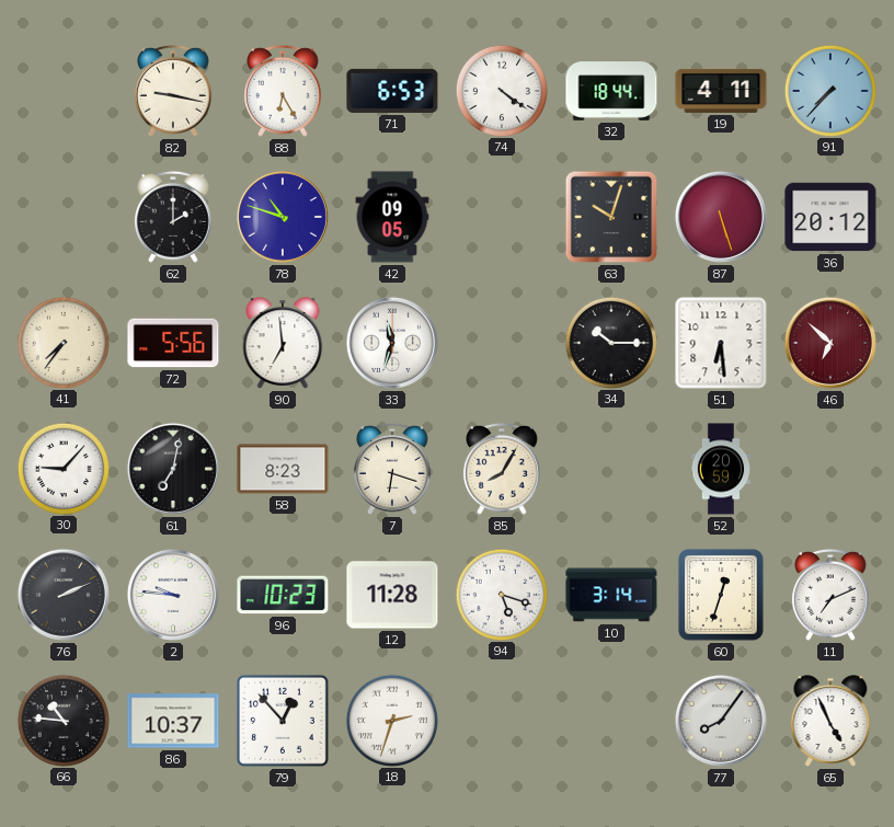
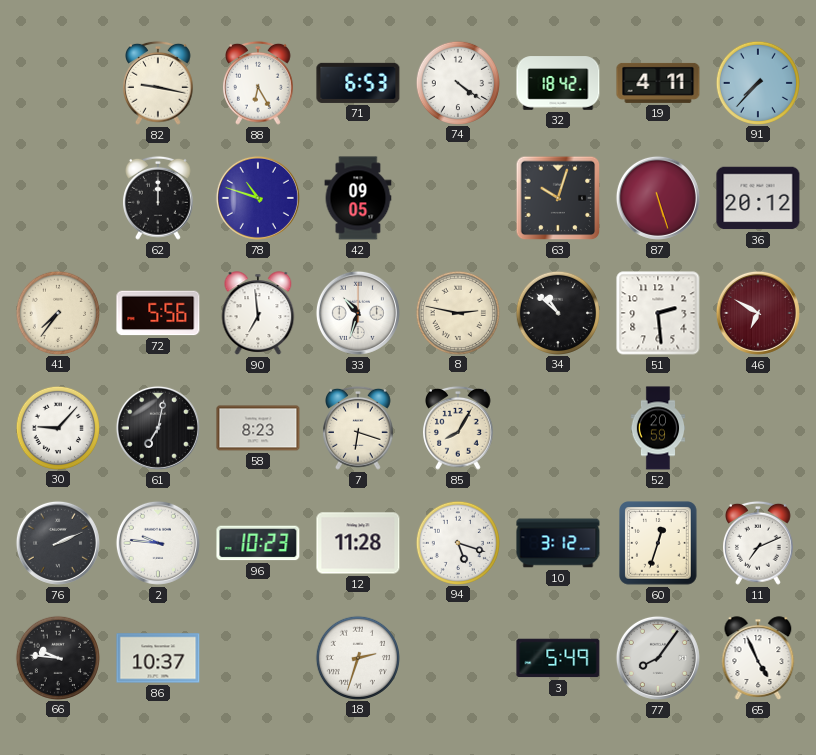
32: 18:44 -> 18:42
62: 2:00 -> 12:00
33: 11:33 -> 10:33
8: none -> 2:47
34: 10:15 -> 10:52
51: 6:29 -> 2:29
46: 6:52 -> 6:50
10: 3:14 -> 3:12
66: 10:46 -> 9:46
79: 12:53 -> none
3: none -> 5:49
